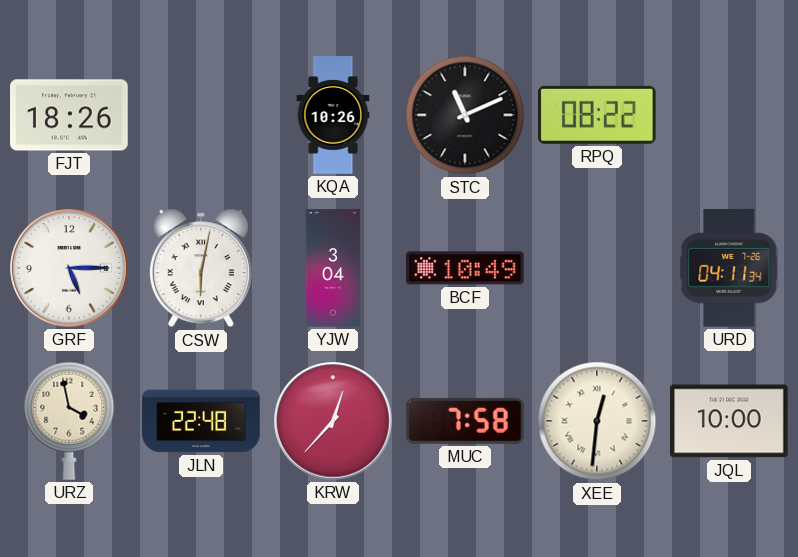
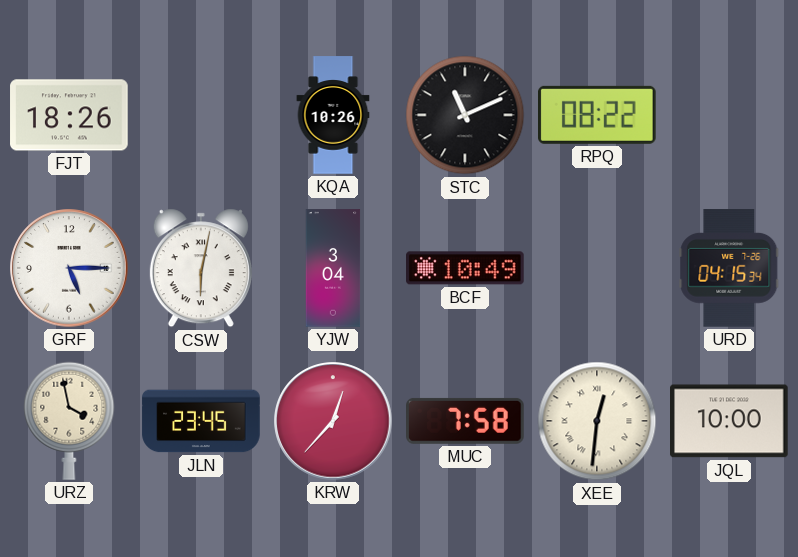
URD: 04:11 -> 04:15
JLN: 22:48 -> 23:45
